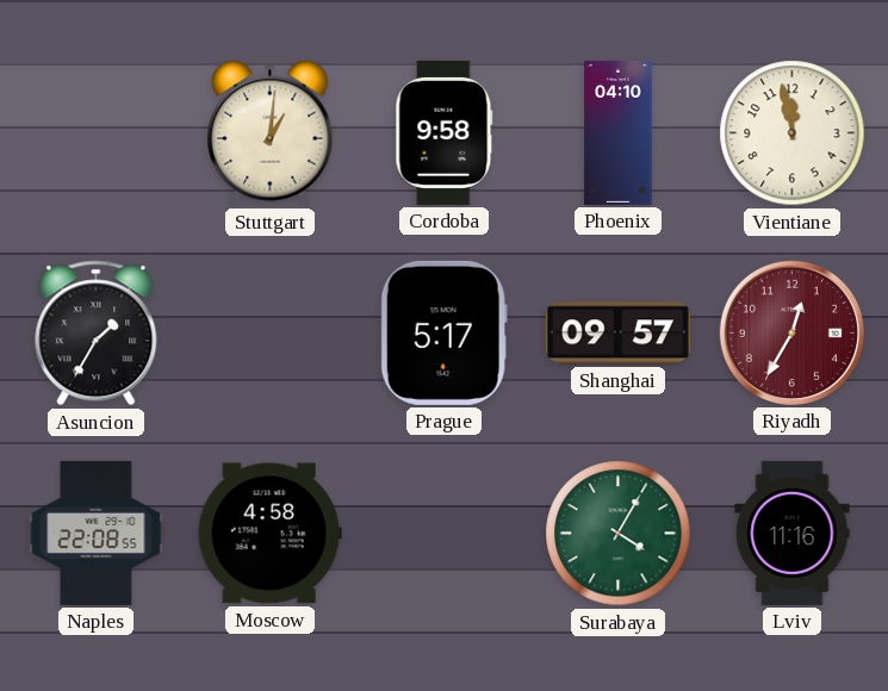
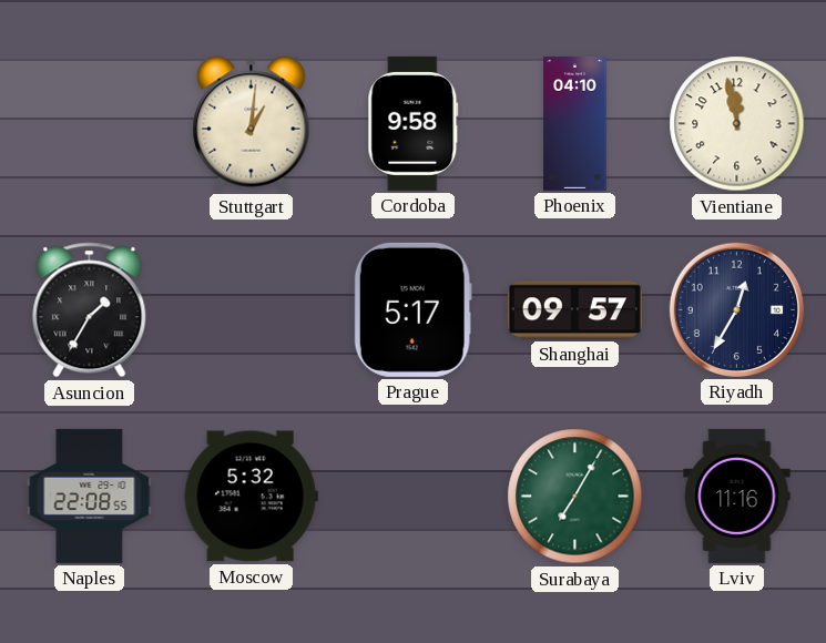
Riyadh dial: burgundy -> navy
Moscow: 4:58 -> 5:32
Surabaya: 4:05 -> 7:05
